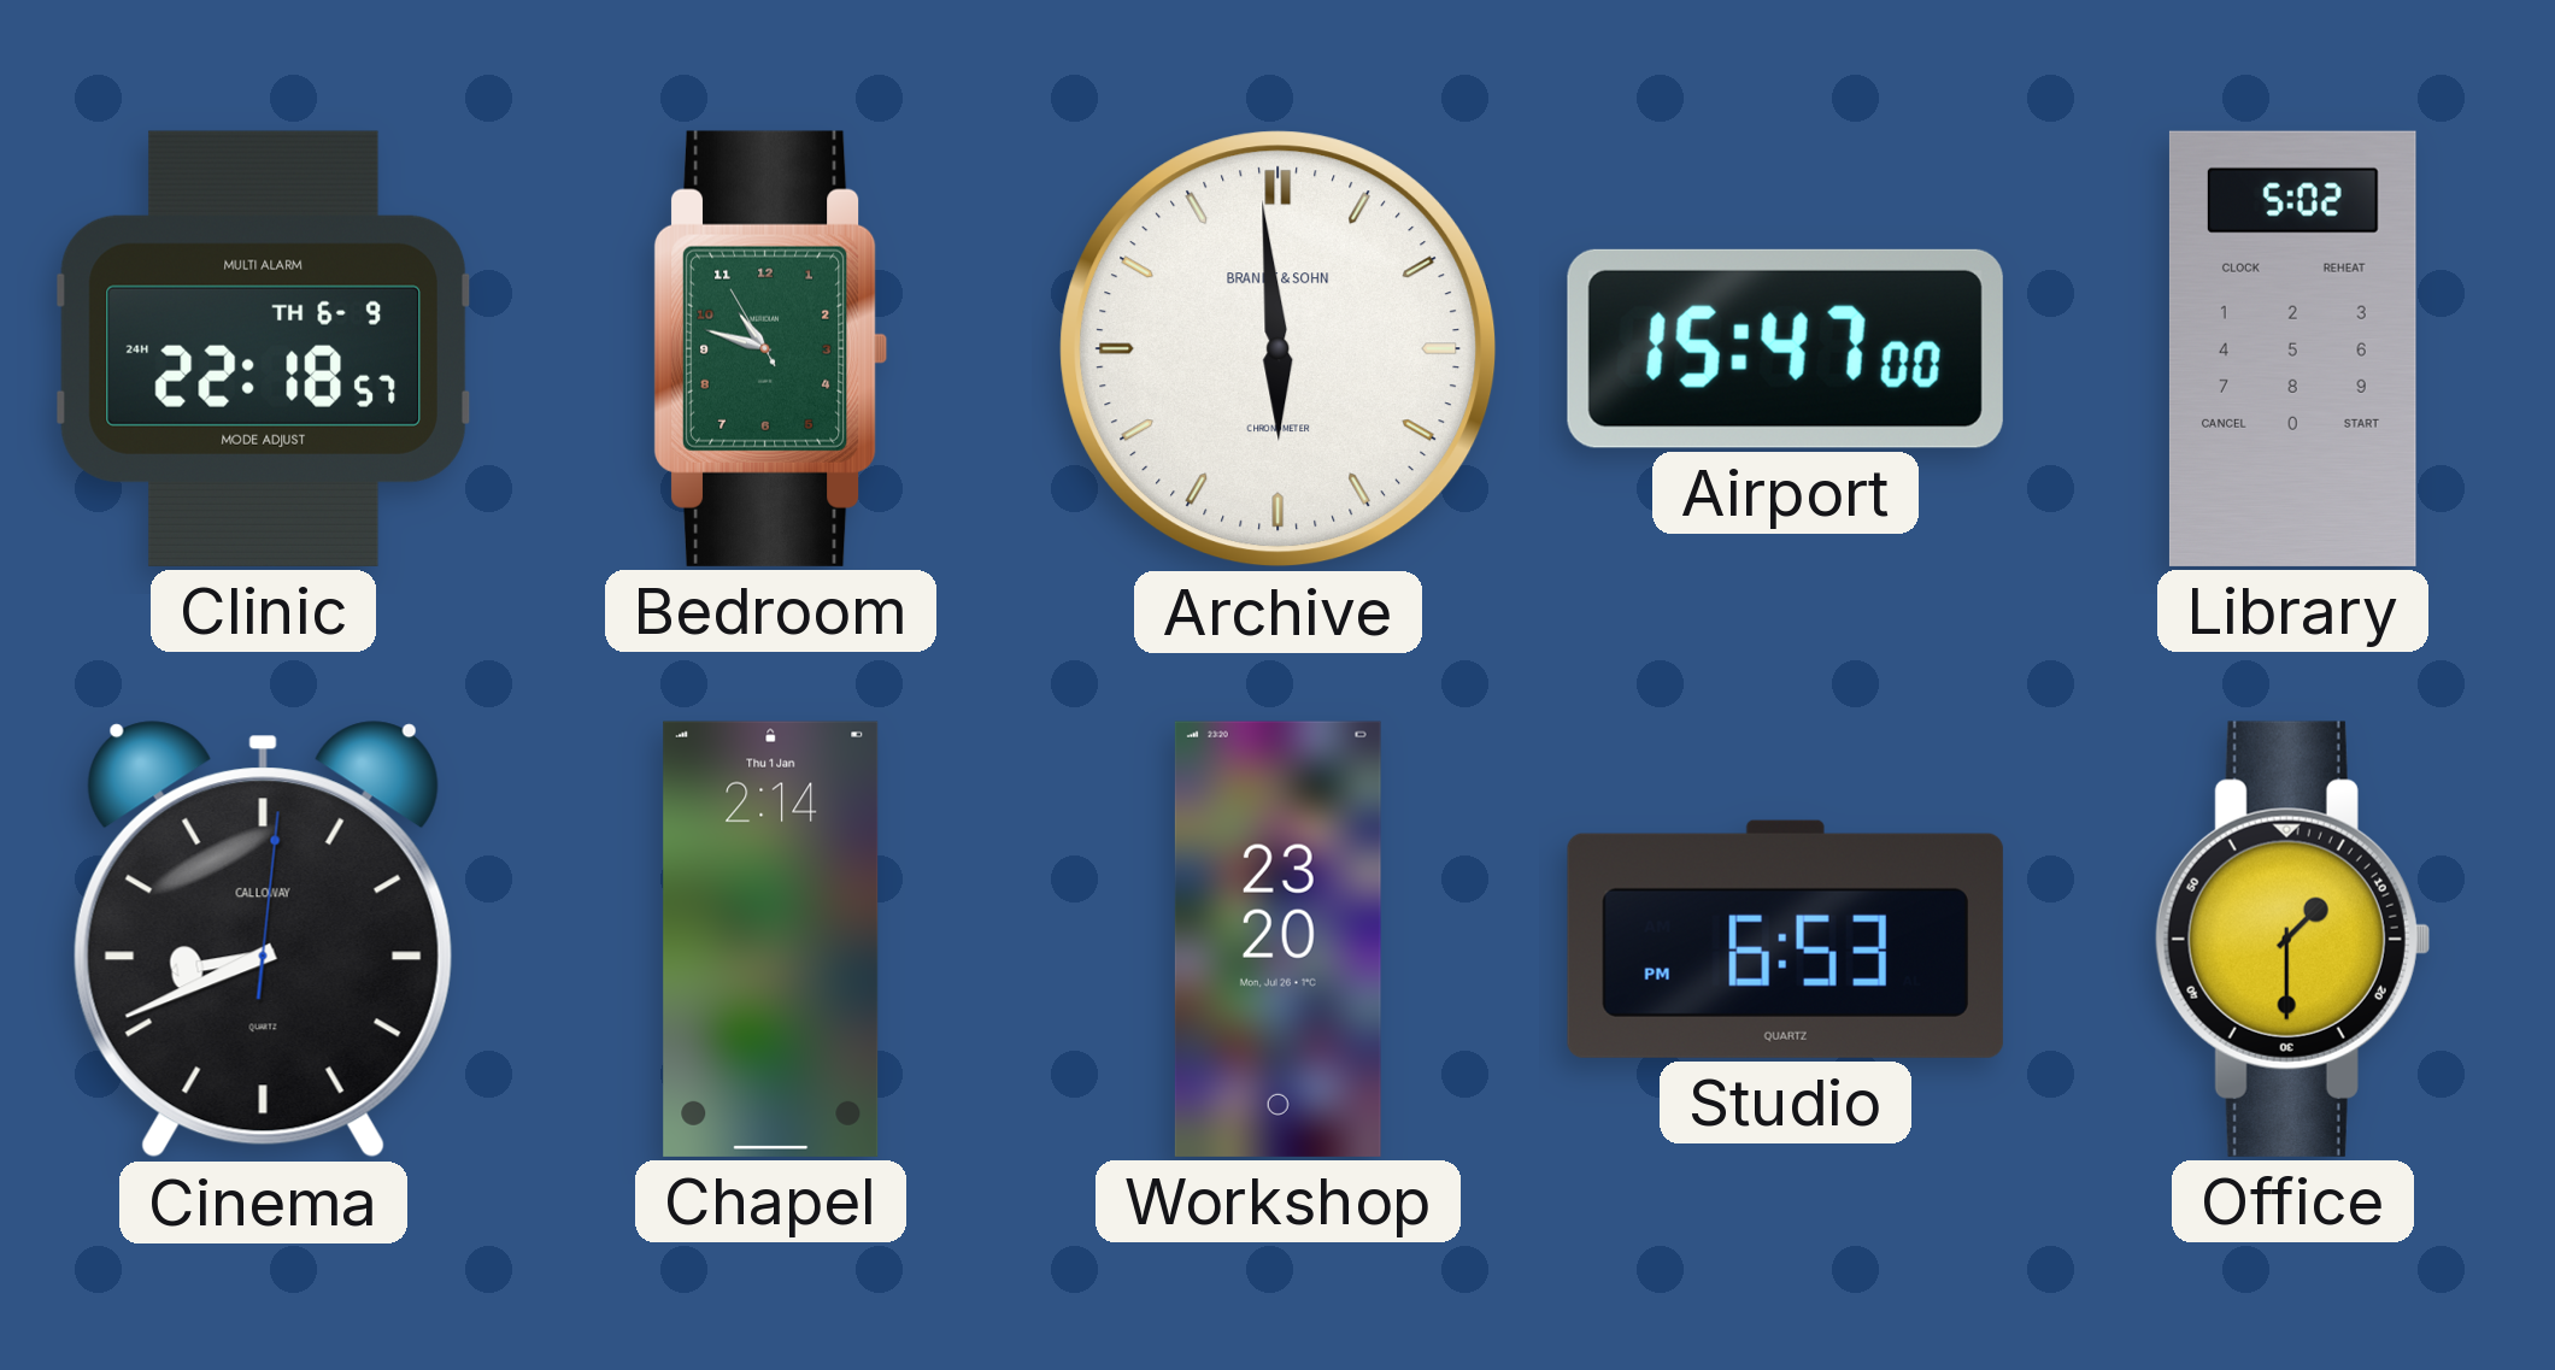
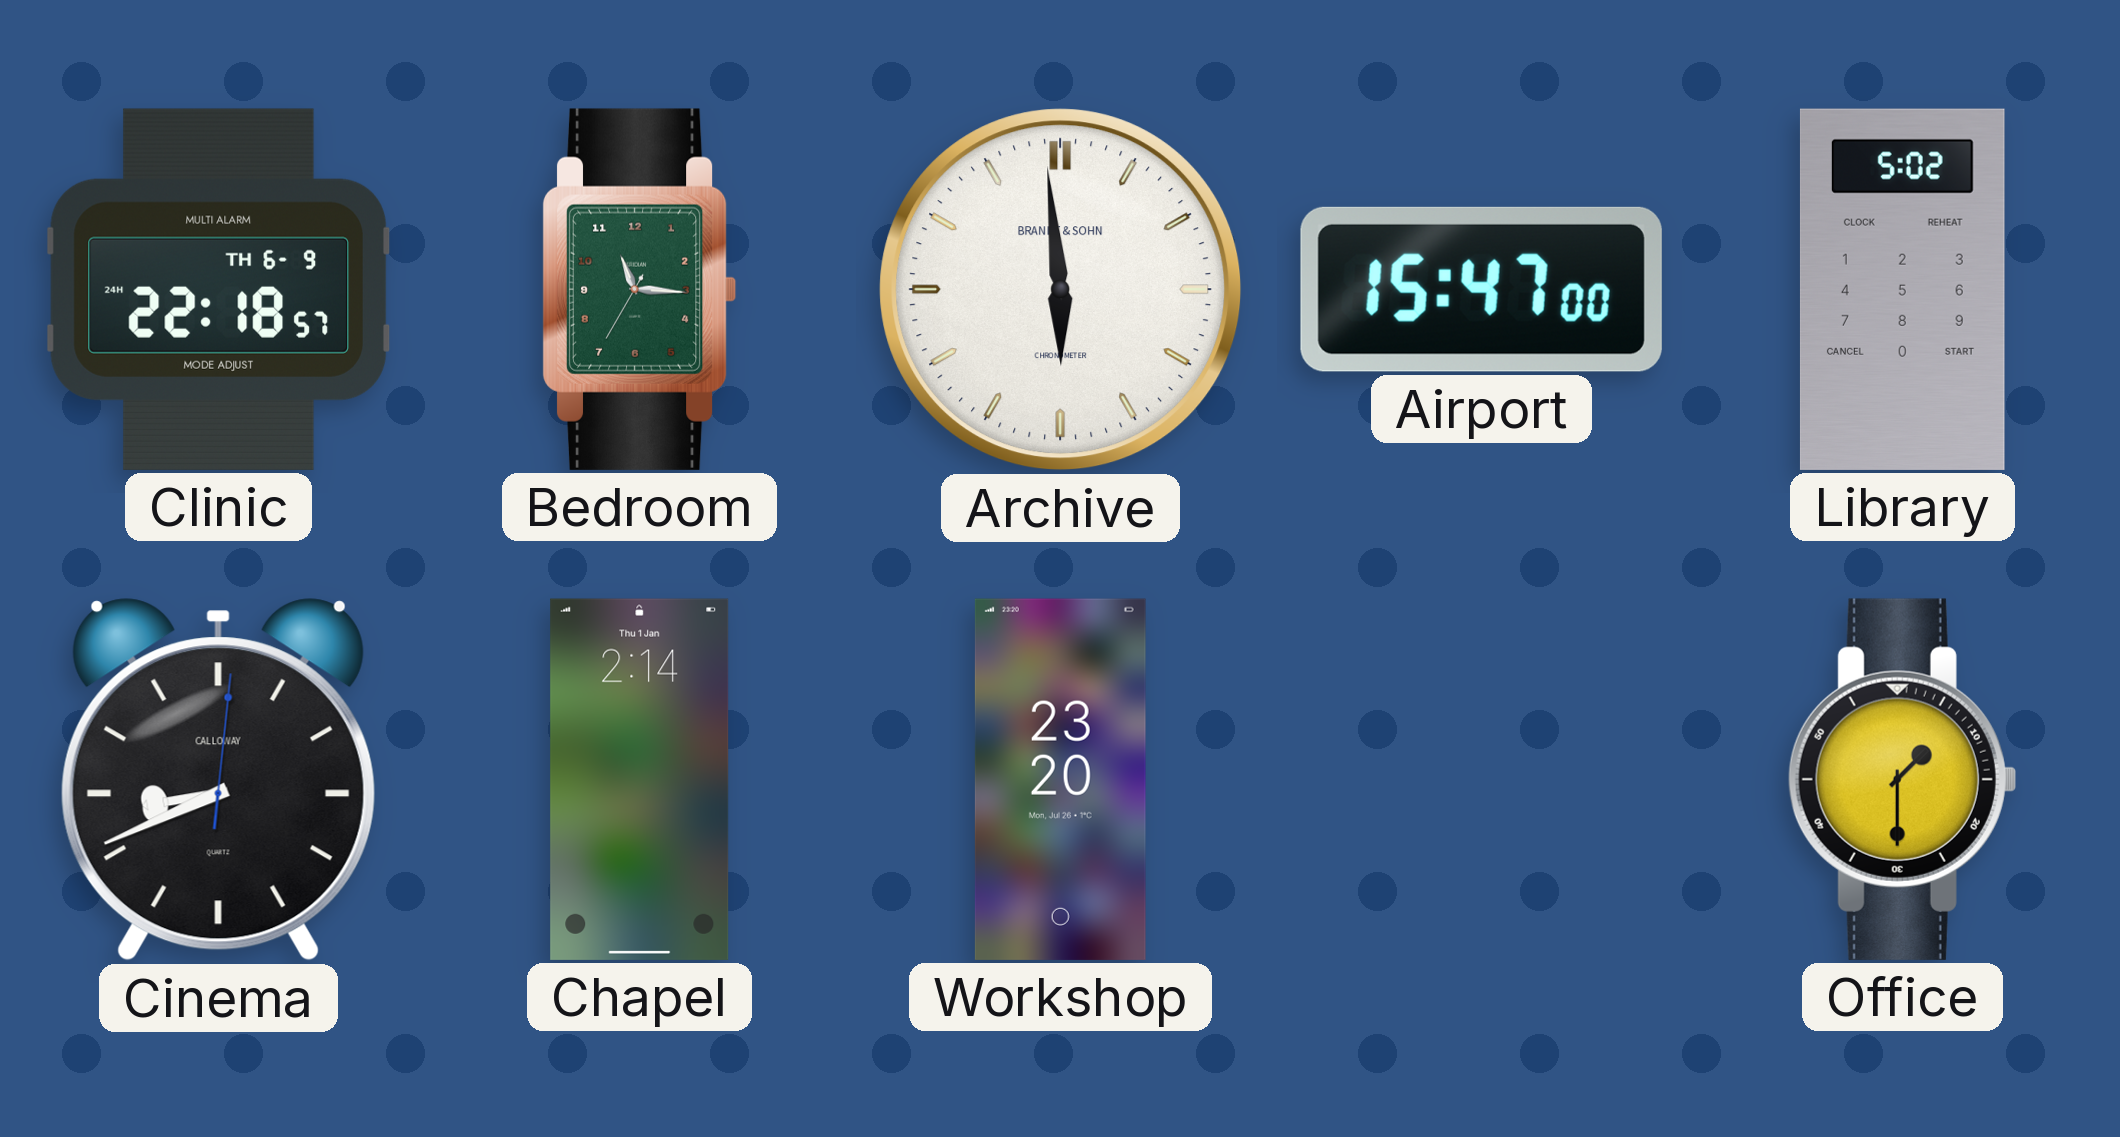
Bedroom: 10:47 -> 11:15
Studio: 6:53 -> none
